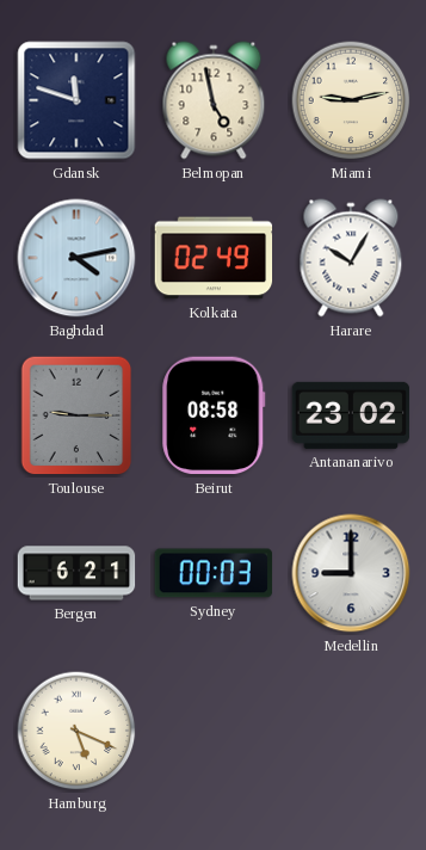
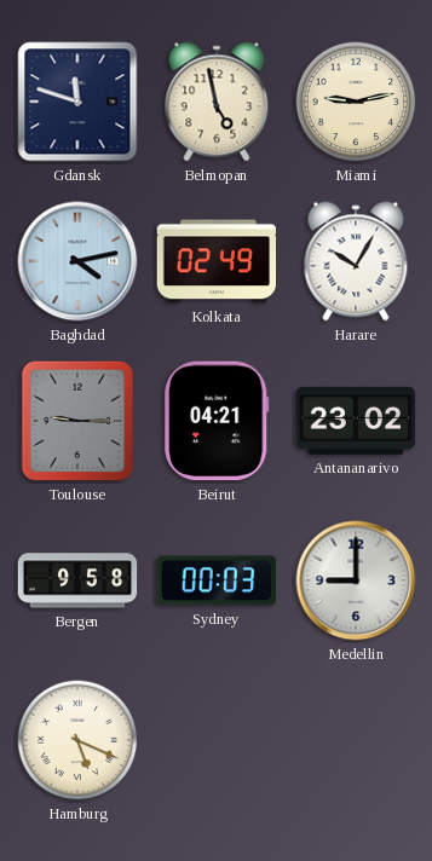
Beirut: 08:58 -> 04:21
Bergen: 6:21 -> 9:58
